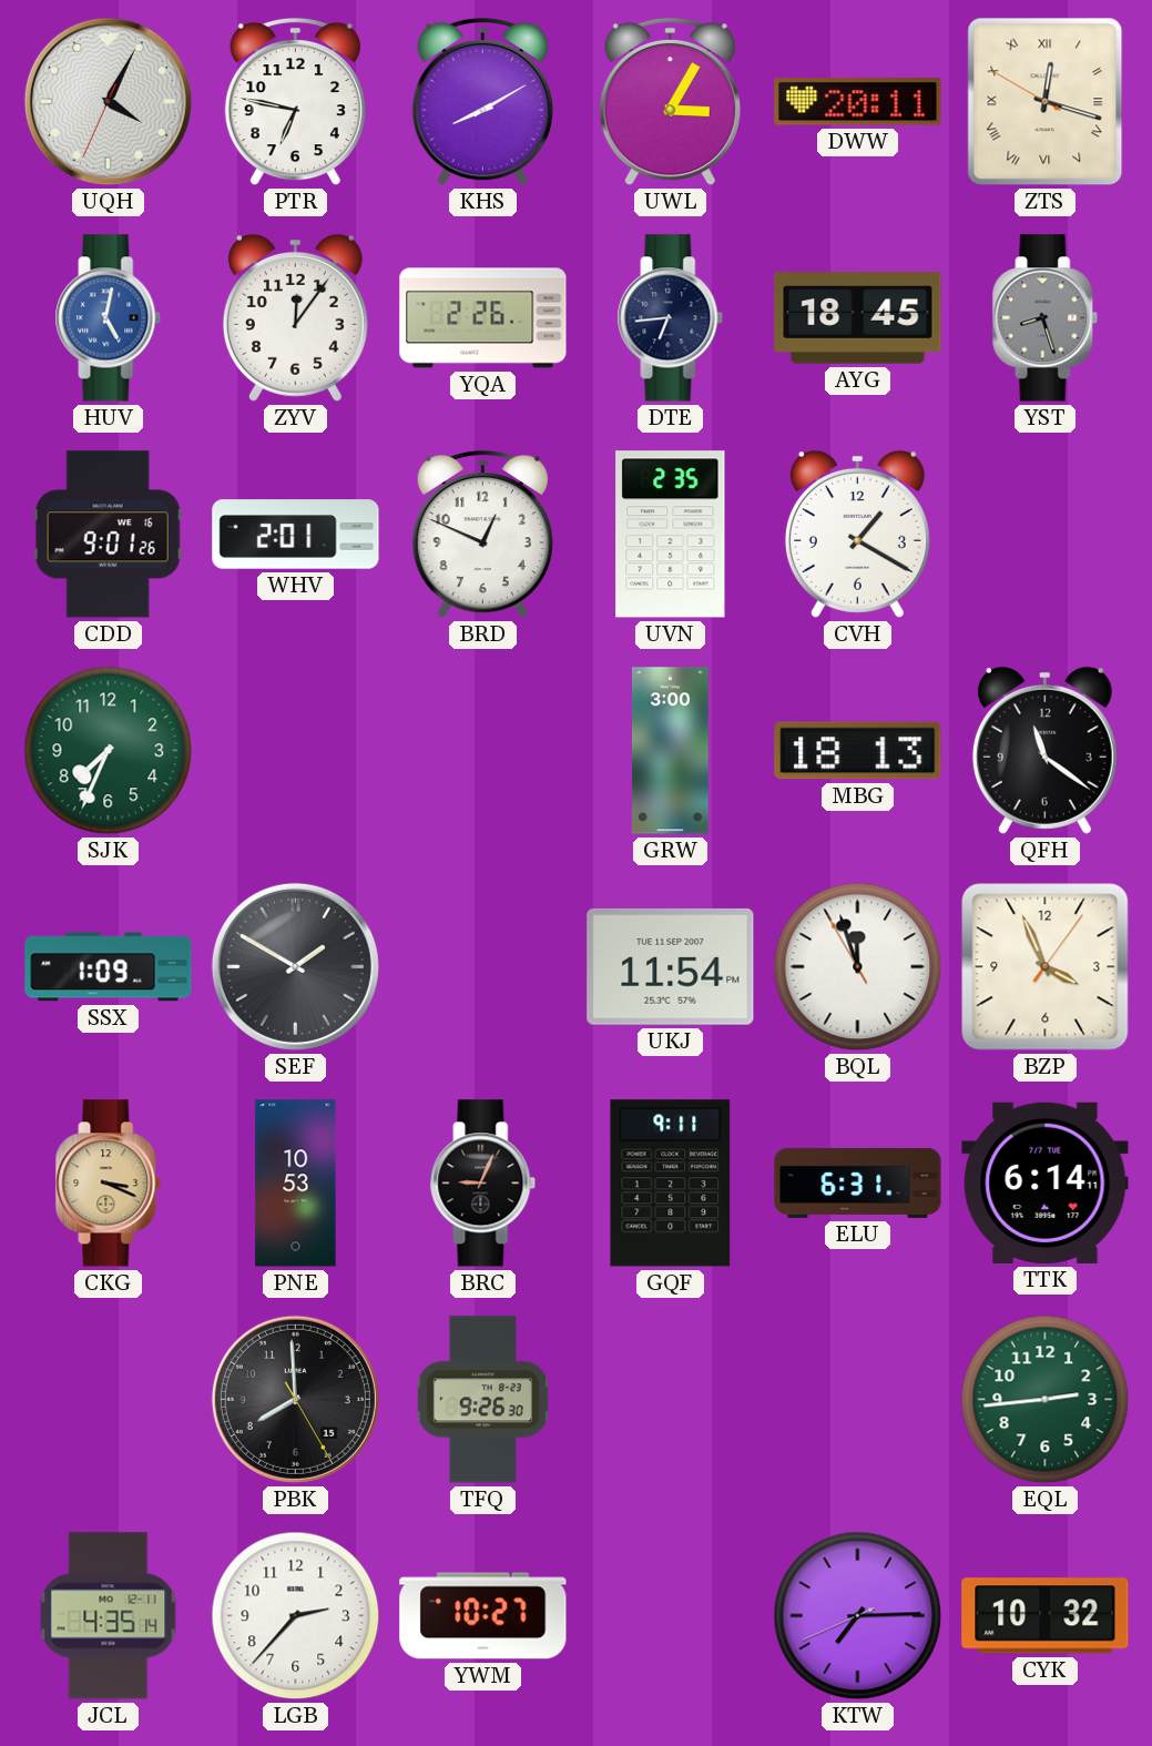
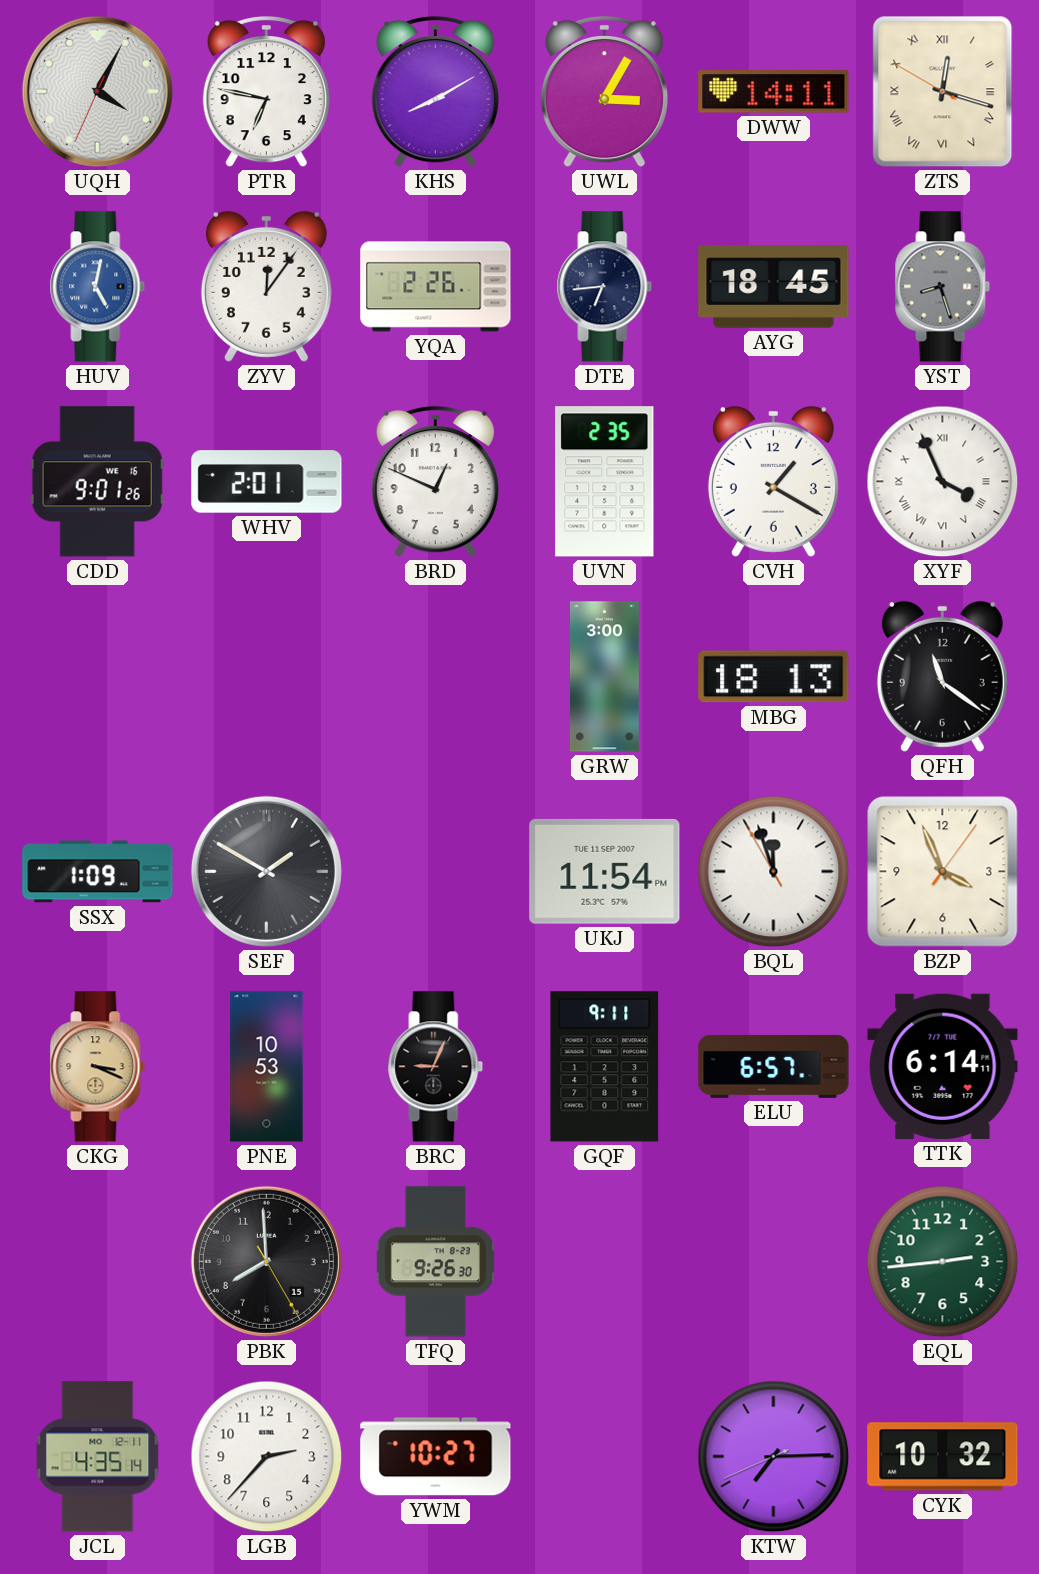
DWW: 20:11 -> 14:11
XYF: none -> 3:56
SJK: 7:34 -> none
ELU: 6:31 -> 6:57
